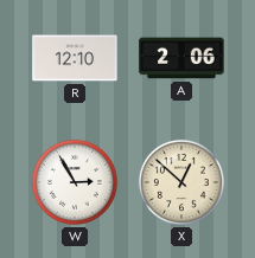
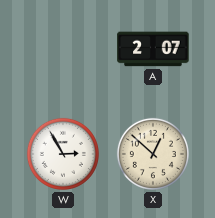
R: 12:10 -> none
A: 2:06 -> 2:07
